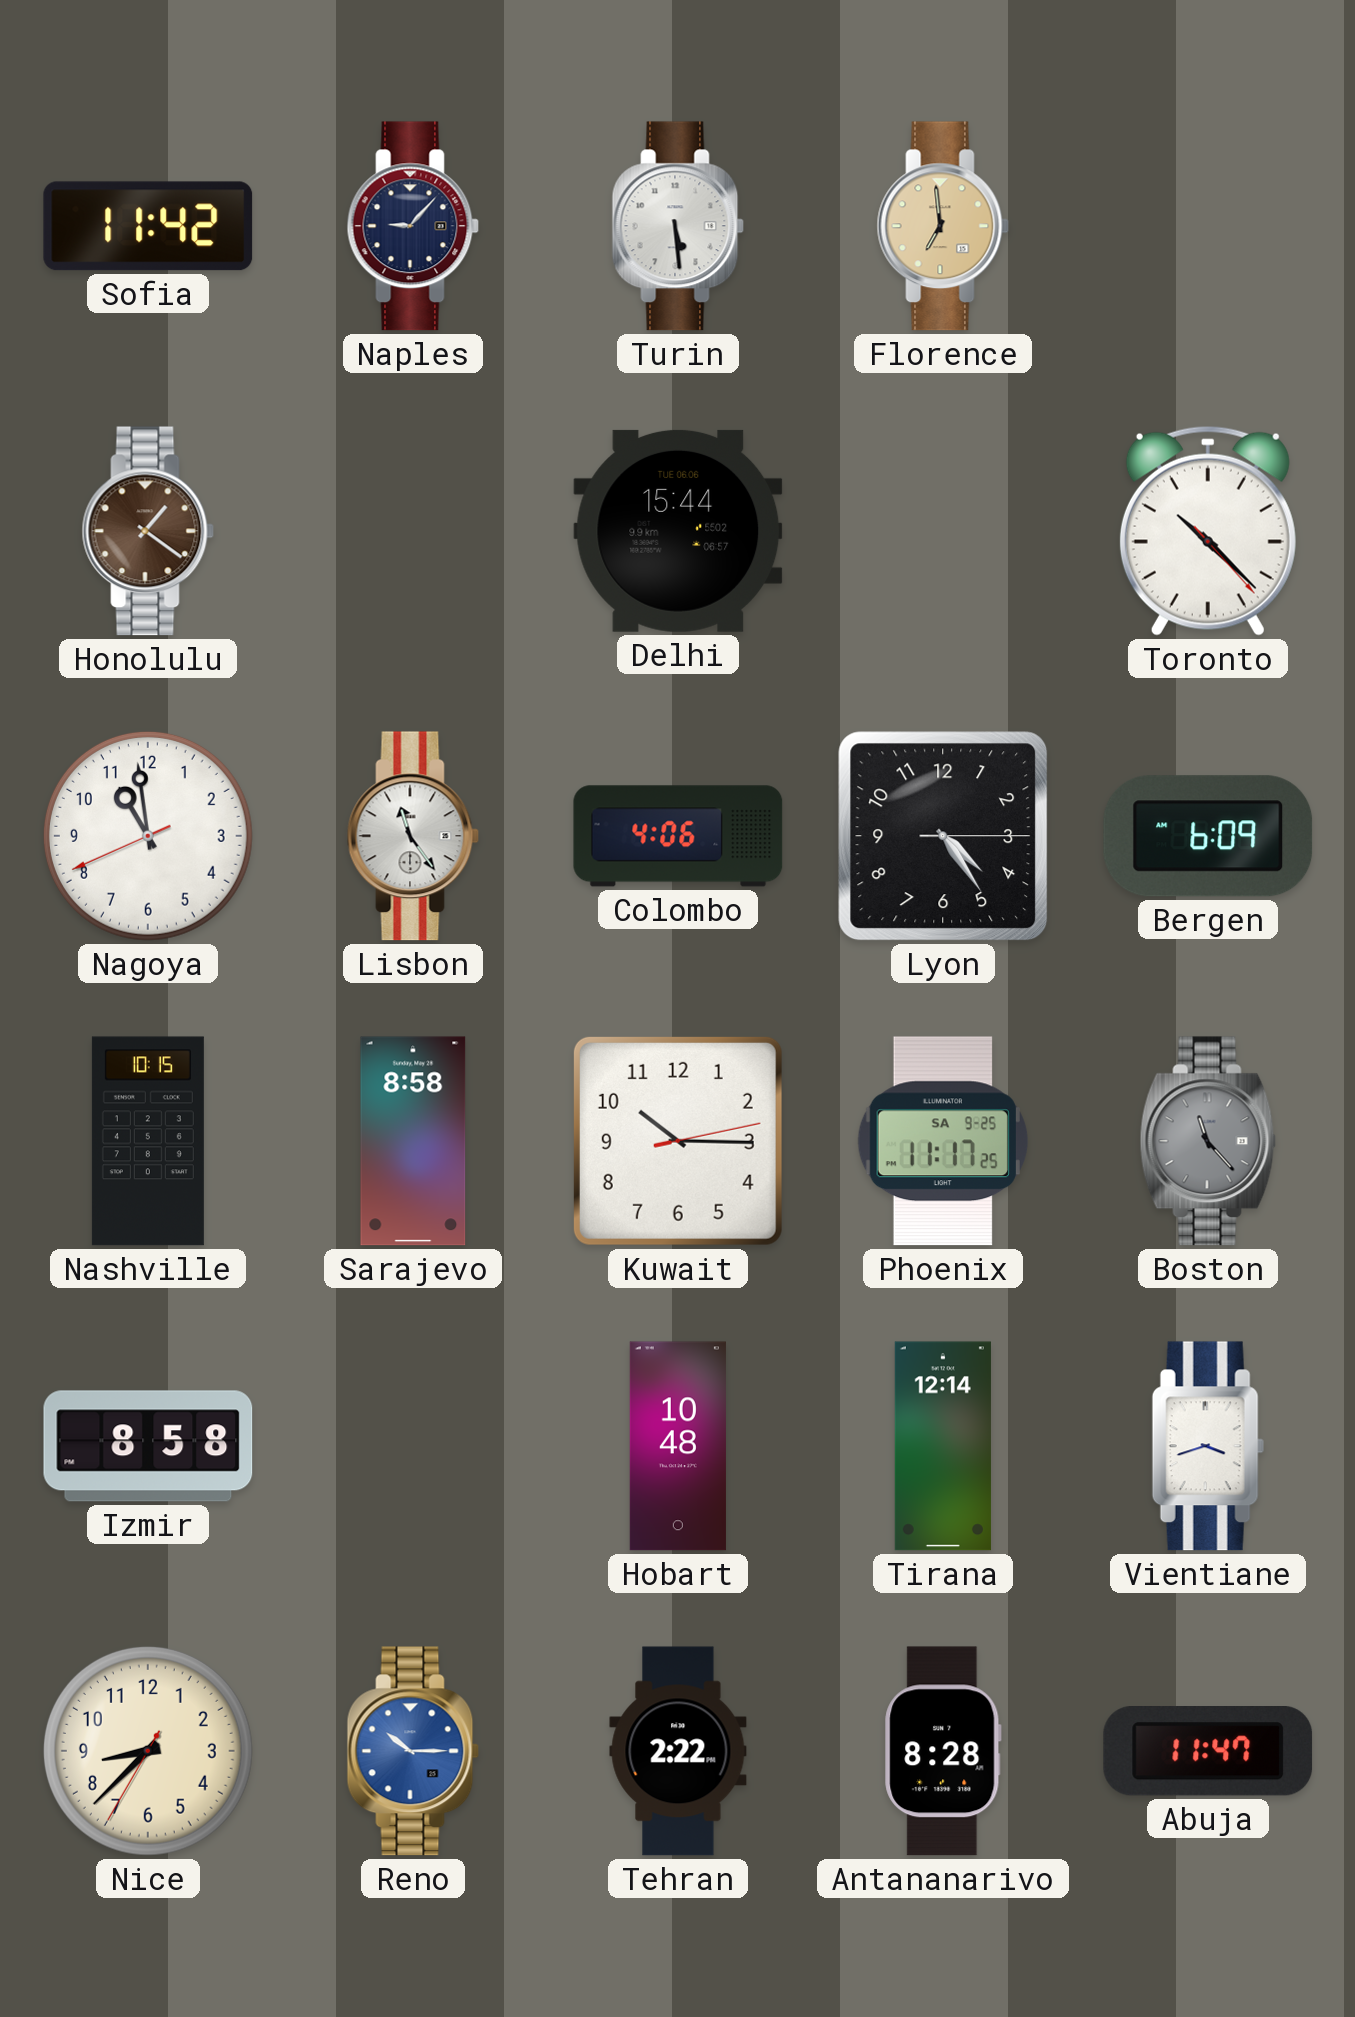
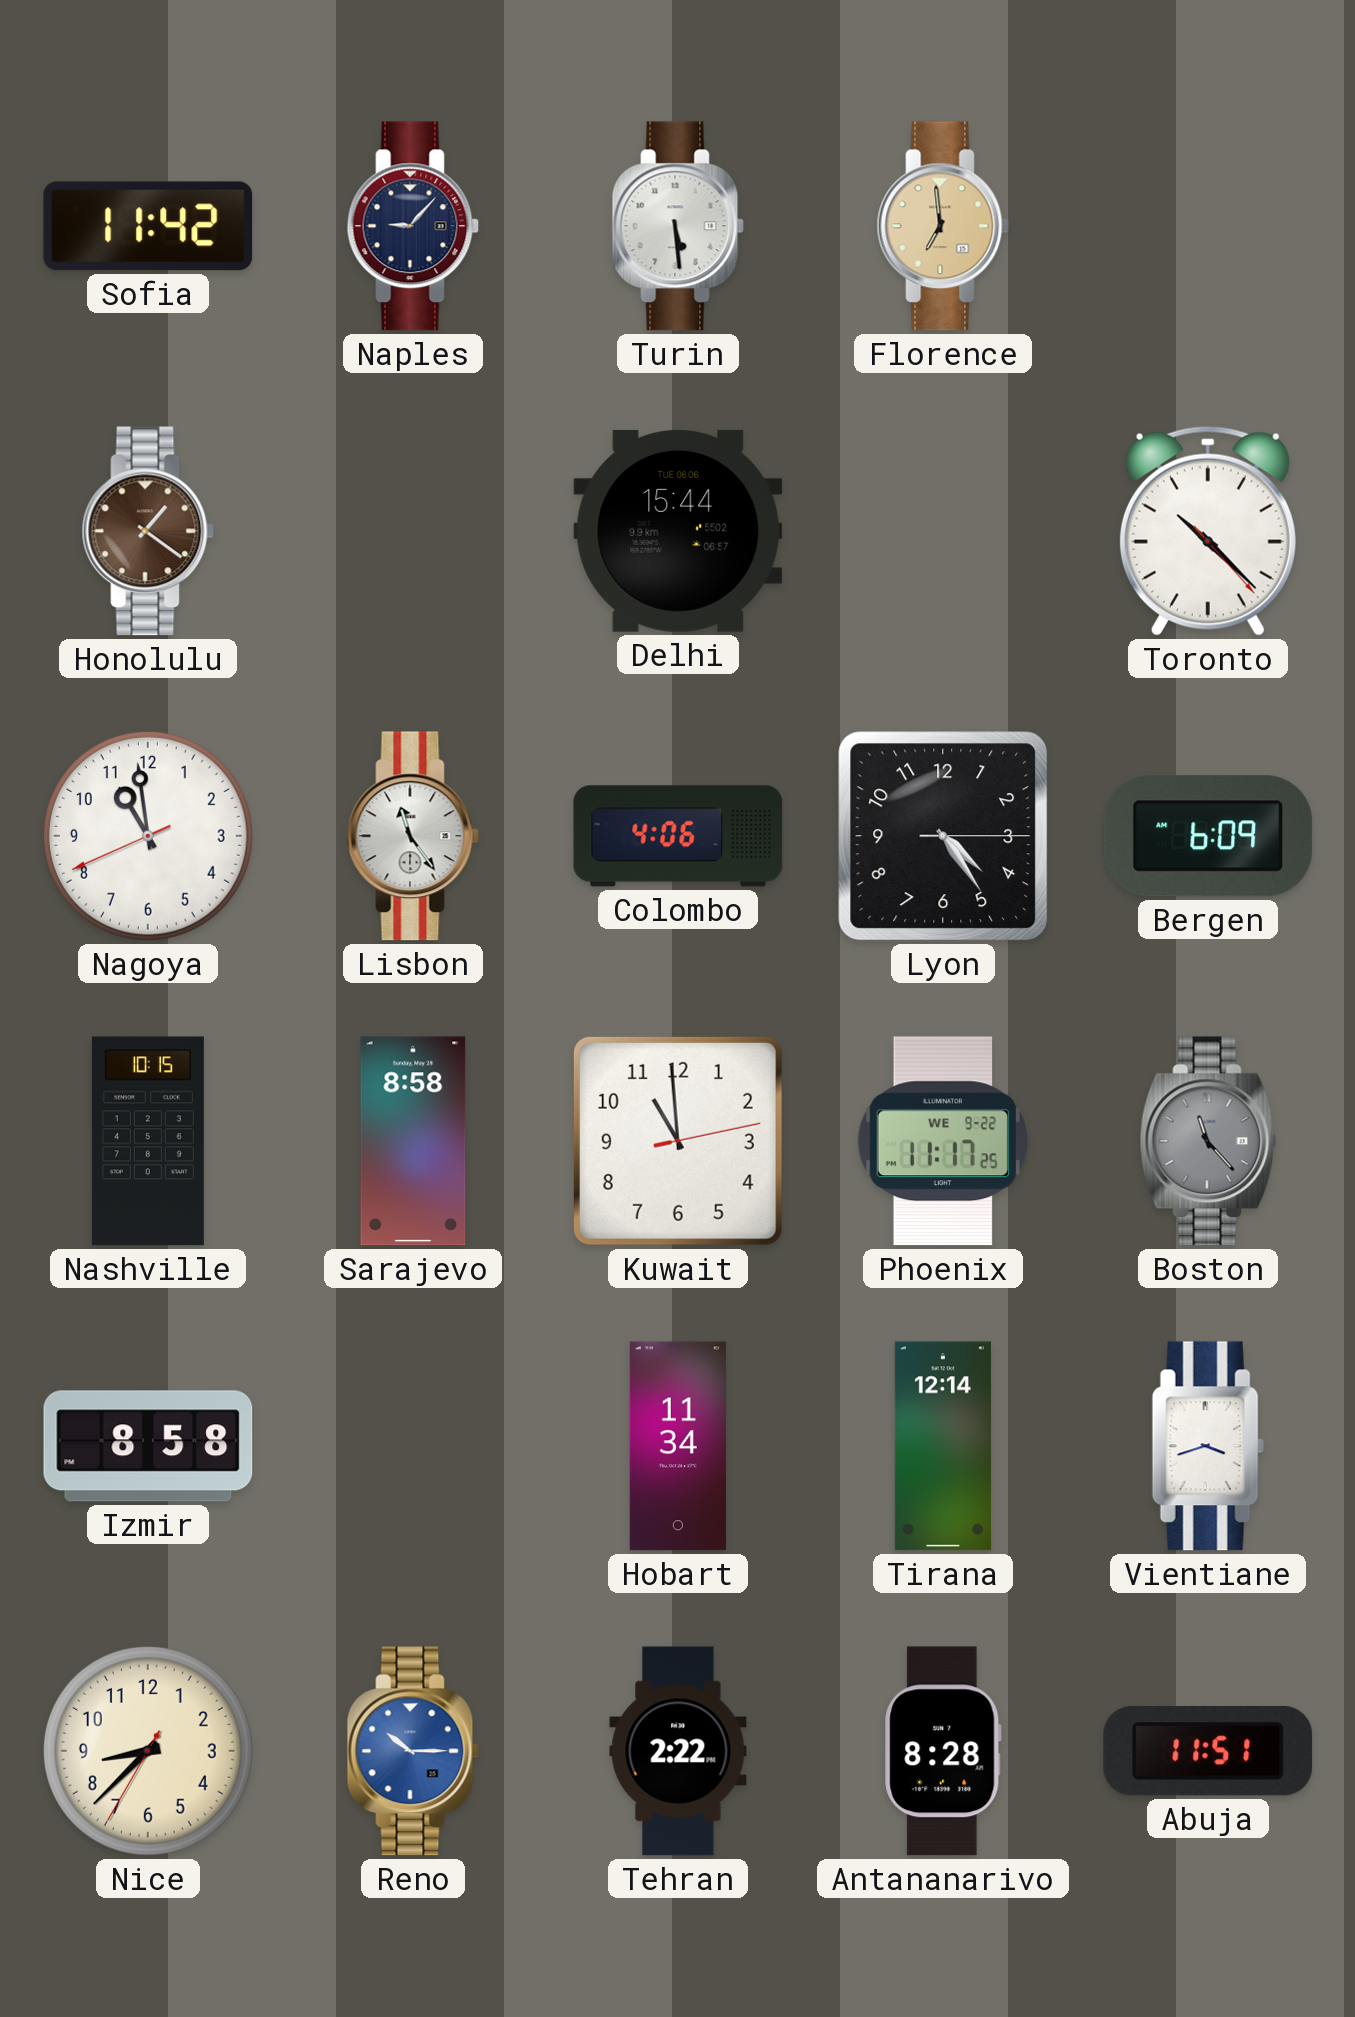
Kuwait: 10:15 -> 10:59
Phoenix date: SA 9-25 -> WE 9-22
Hobart: 10:48 -> 11:34
Abuja: 11:47 -> 11:51
